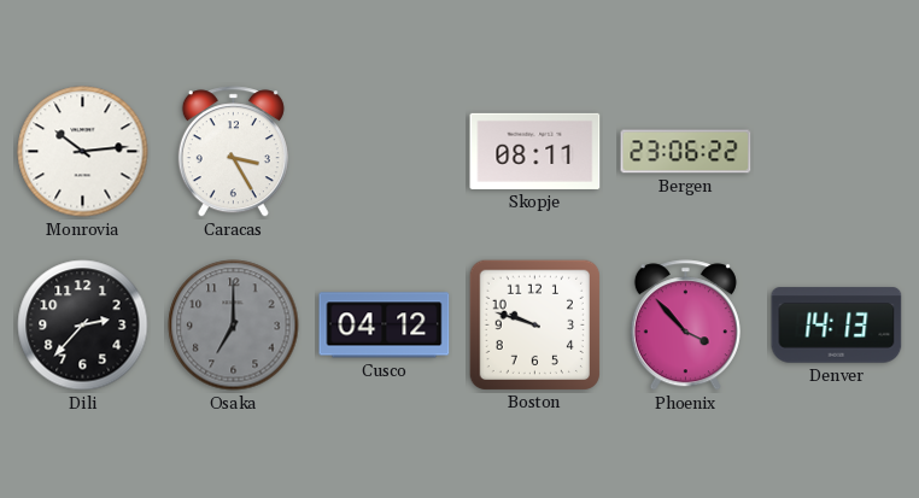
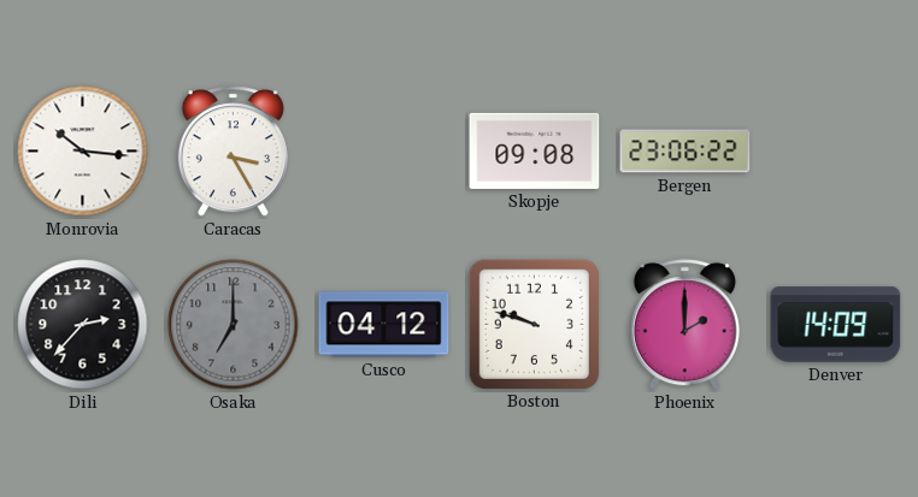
Monrovia: 10:14 -> 10:16
Skopje: 08:11 -> 09:08
Phoenix: 3:53 -> 2:00
Denver: 14:13 -> 14:09
